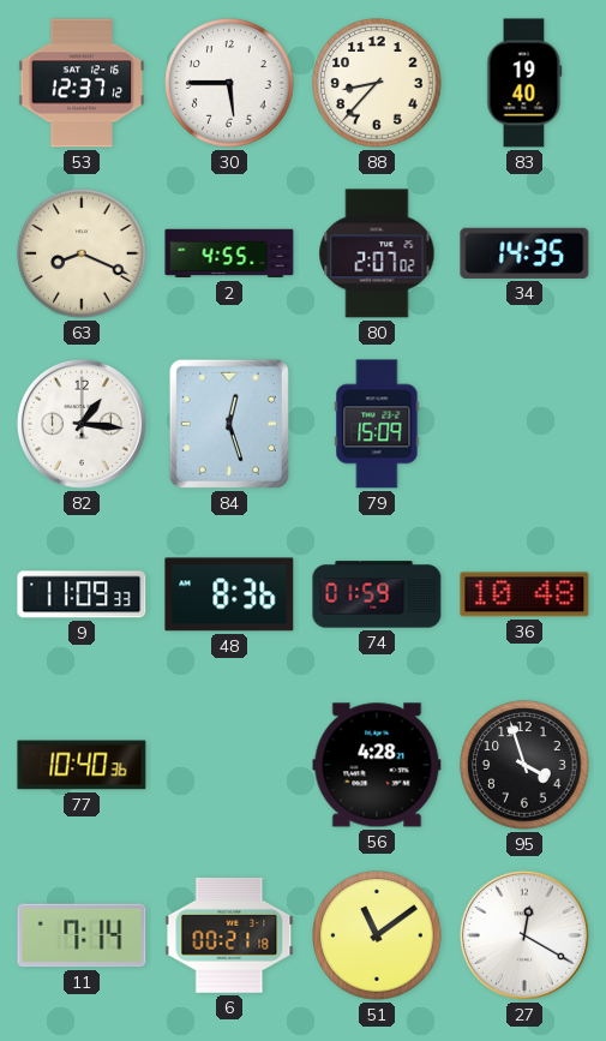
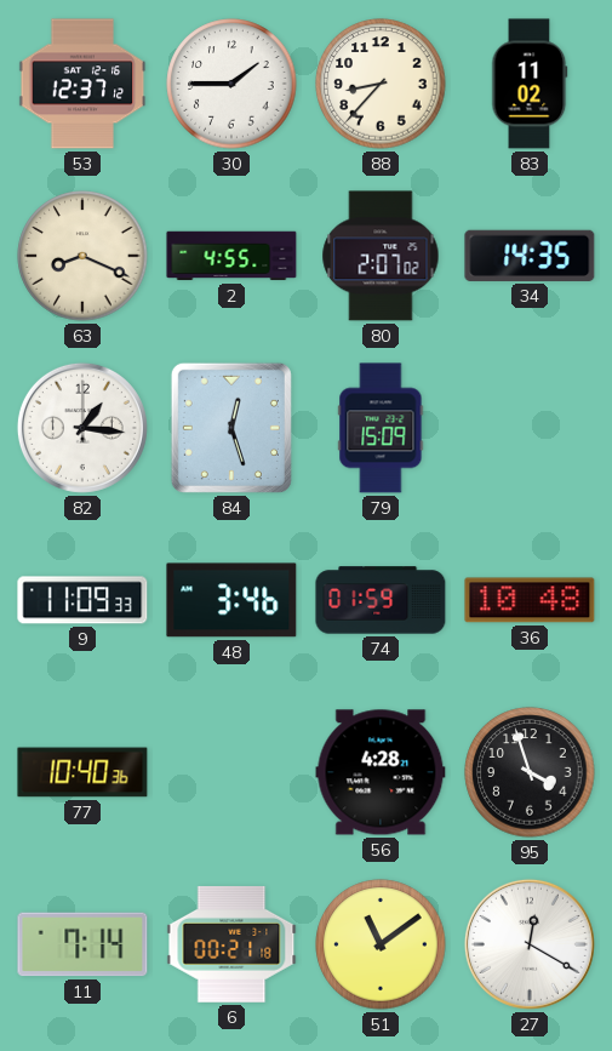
30: 5:45 -> 1:45
83: 19:40 -> 11:02
48: 8:36 -> 3:46
